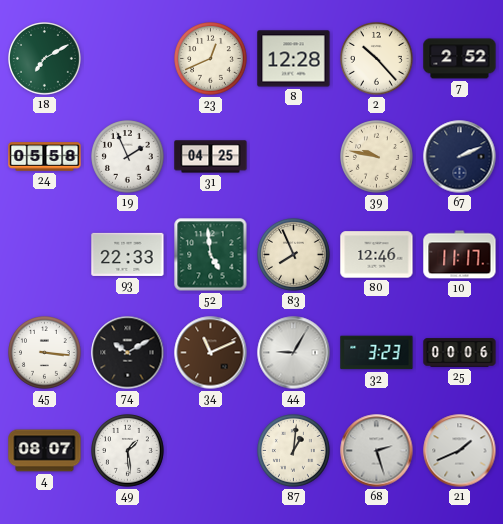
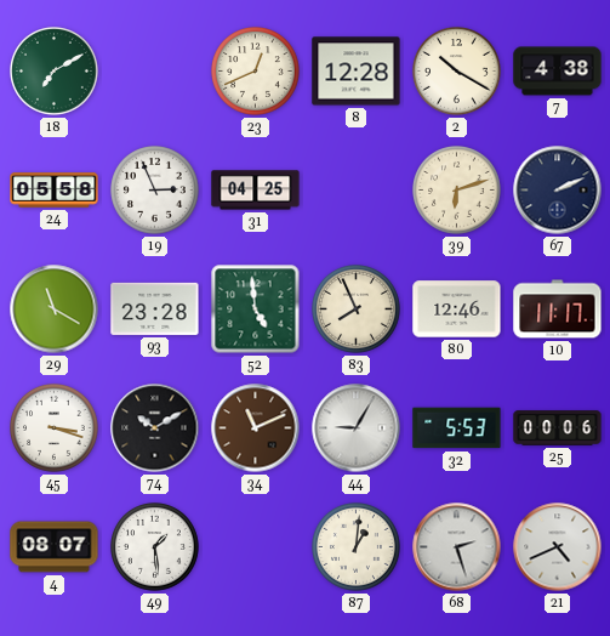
2: 10:23 -> 10:20
7: 2:52 -> 4:38
19: 1:56 -> 2:56
39: 9:47 -> 6:12
29: none -> 11:20
93: 22:33 -> 23:28
45: 3:16 -> 3:18
32: 3:23 -> 5:53
21: 1:41 -> 4:41
